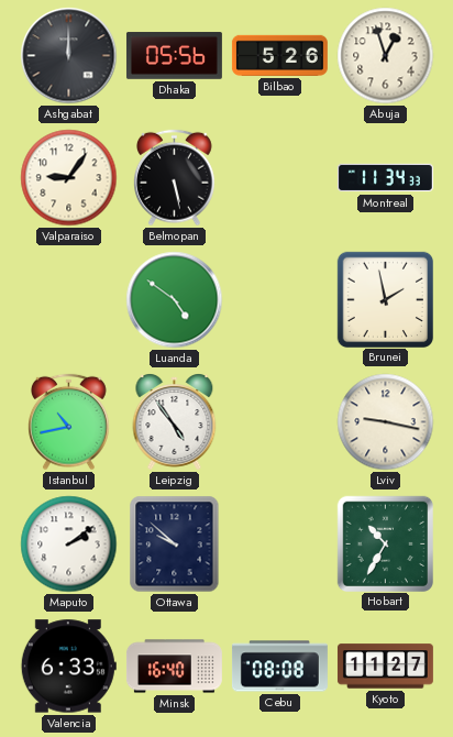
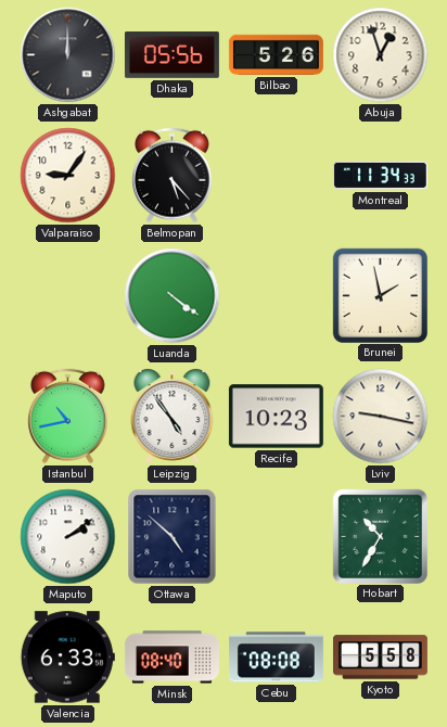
Belmopan: 5:28 -> 5:23
Luanda: 4:51 -> 4:21
Recife: none -> 10:23
Ottawa: 9:52 -> 4:52
Minsk: 16:40 -> 08:40
Kyoto: 11:27 -> 5:58
